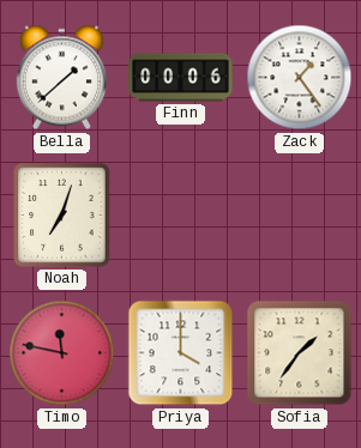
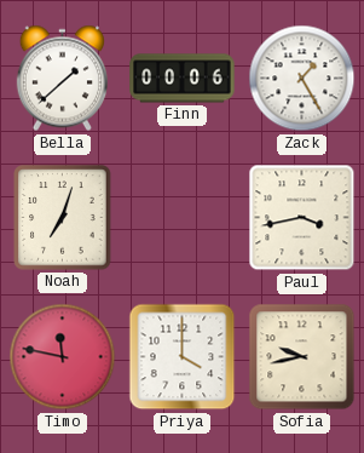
Zack: 1:24 -> 1:25
Paul: none -> 3:43
Sofia: 1:36 -> 9:43
